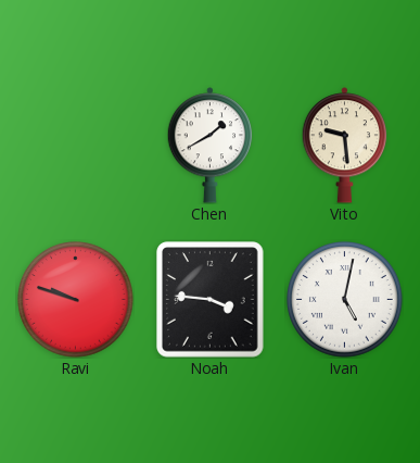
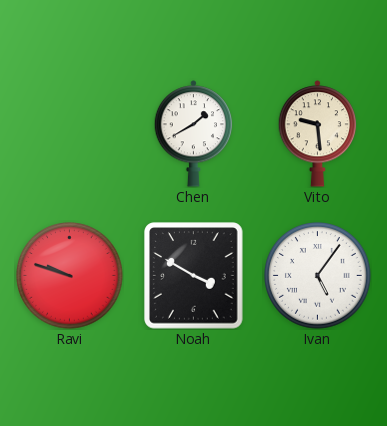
Noah: 3:46 -> 3:50
Ivan: 5:02 -> 5:06
